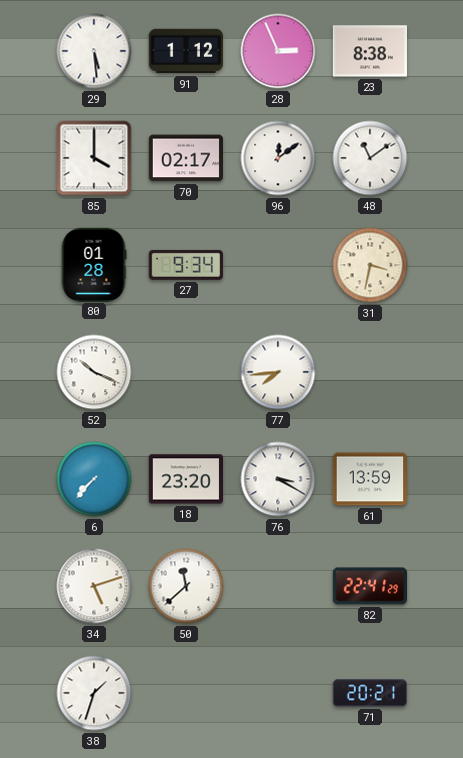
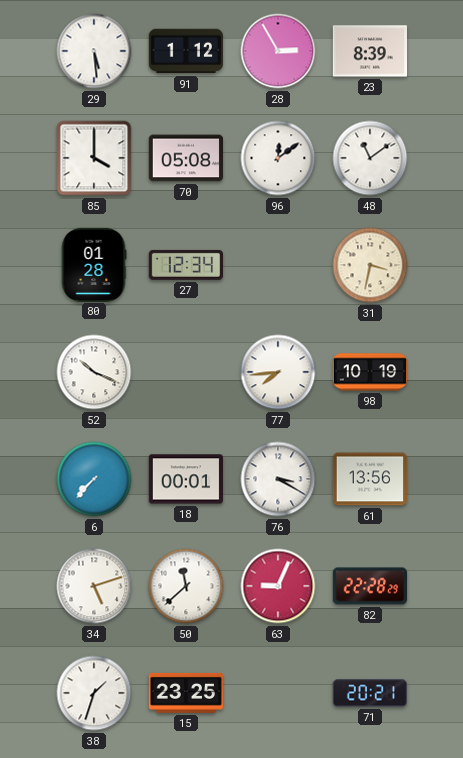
28: 2:56 -> 2:55
23: 8:38 -> 8:39
70: 02:17 -> 05:08
27: 9:34 -> 12:34
98: none -> 10:19
18: 23:20 -> 00:01
61: 13:59 -> 13:56
63: none -> 9:04
82: 22:41 -> 22:28
15: none -> 23:25
